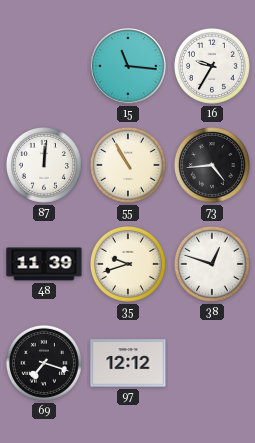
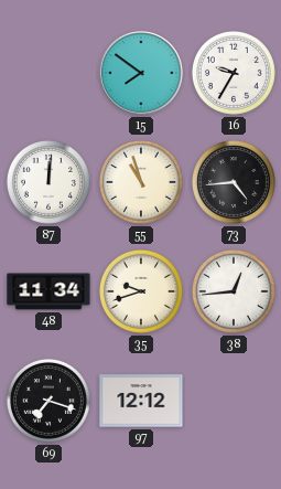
15: 11:16 -> 7:51
55: 10:55 -> 10:57
48: 11:39 -> 11:34
38: 12:48 -> 12:44
